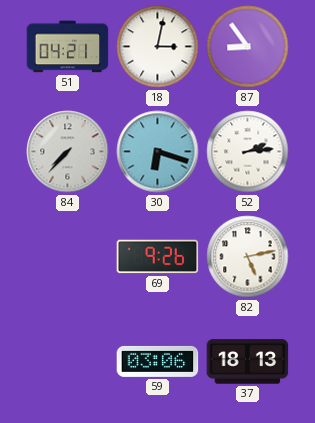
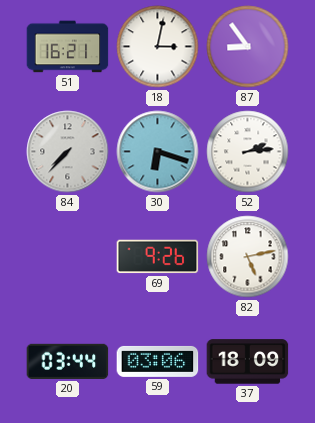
51: 04:21 -> 16:21
20: none -> 03:44
37: 18:13 -> 18:09
